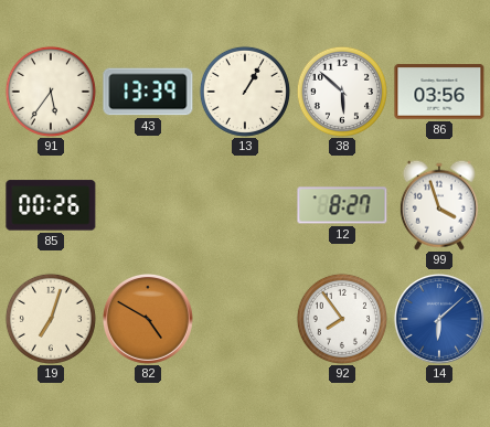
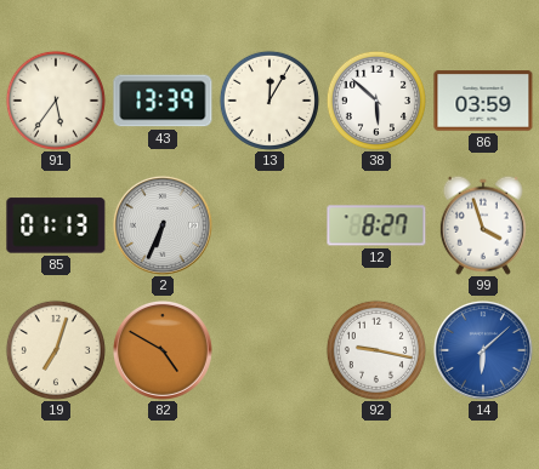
13: 1:05 -> 12:05
86: 03:56 -> 03:59
85: 00:26 -> 01:13
2: none -> 6:34
92: 7:54 -> 9:17
